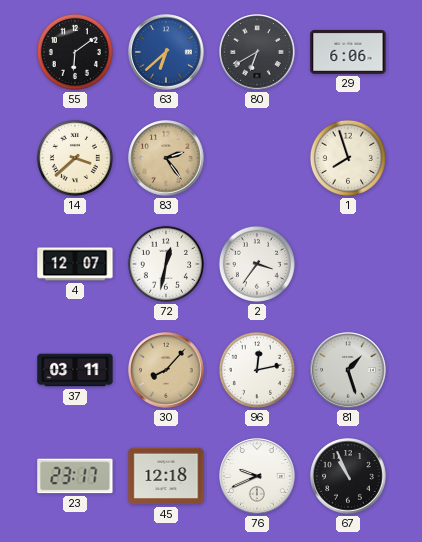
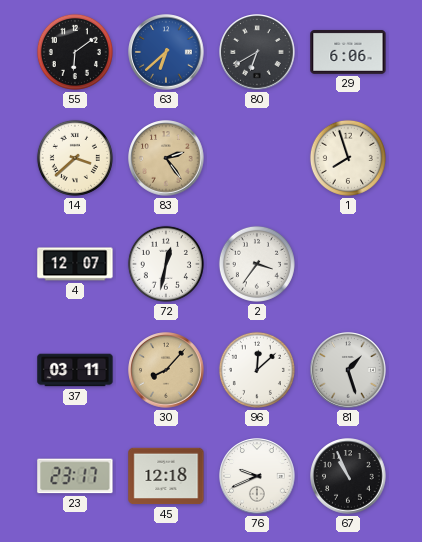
96: 12:13 -> 12:08
